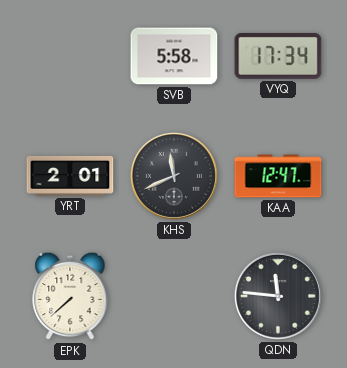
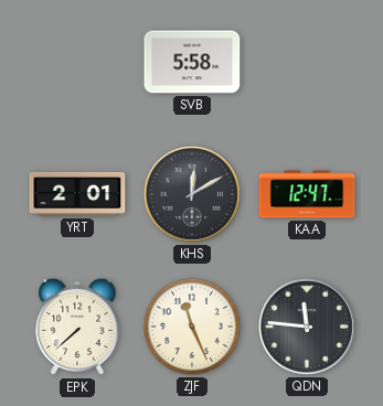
VYQ: 17:34 -> none
KHS: 11:41 -> 12:10
ZJF: none -> 11:26
